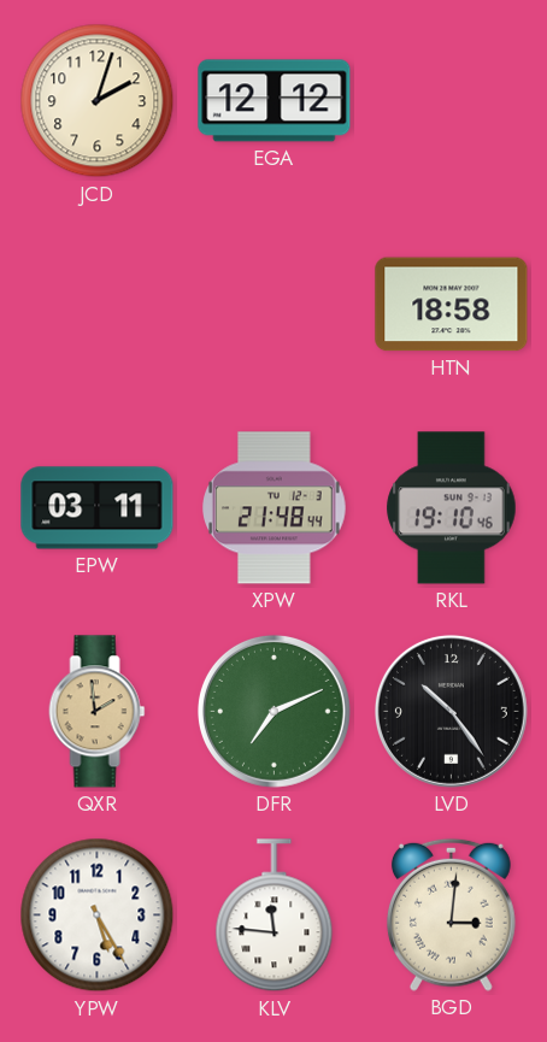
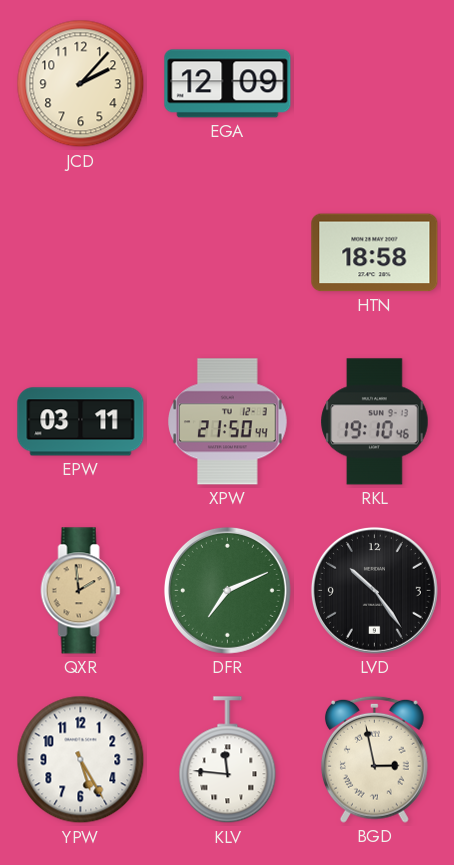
JCD: 2:03 -> 2:07
EGA: 12:12 -> 12:09
XPW: 21:48 -> 21:50
BGD: 3:01 -> 2:58
